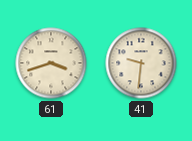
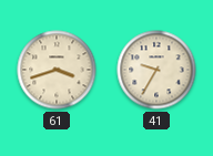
41: 9:31 -> 9:35
